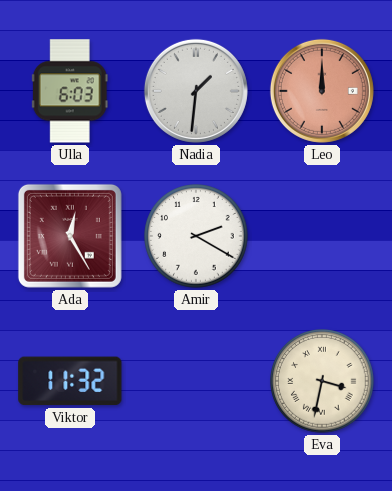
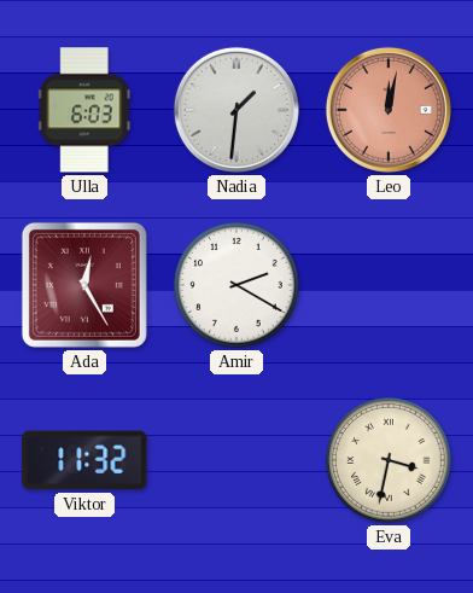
Leo: 12:00 -> 12:02
